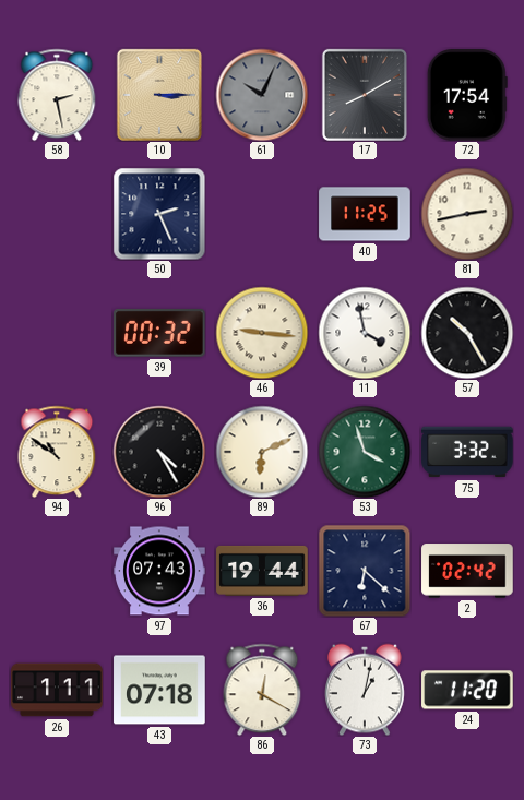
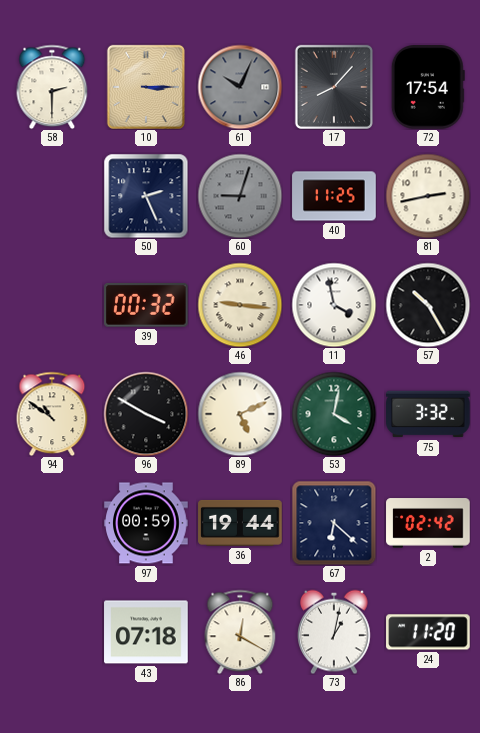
58: 2:28 -> 2:30
17: 8:10 -> 8:07
60: none -> 9:03
96: 4:25 -> 3:50
89: 6:11 -> 5:11
53: 3:57 -> 4:02
97: 07:43 -> 00:59
26: 1:11 -> none
